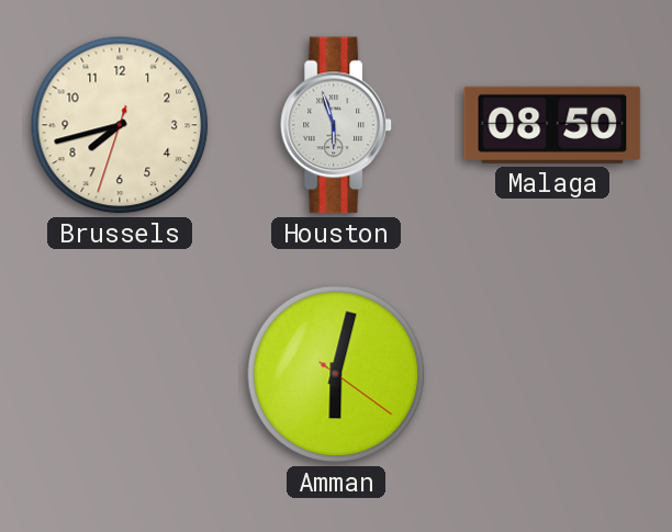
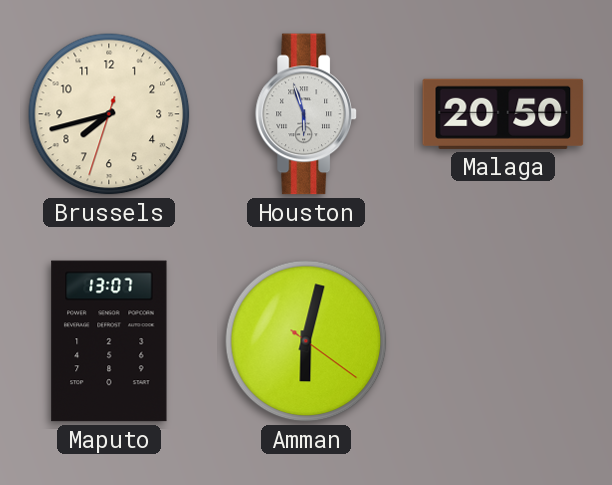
Malaga: 08:50 -> 20:50
Maputo: none -> 13:07
